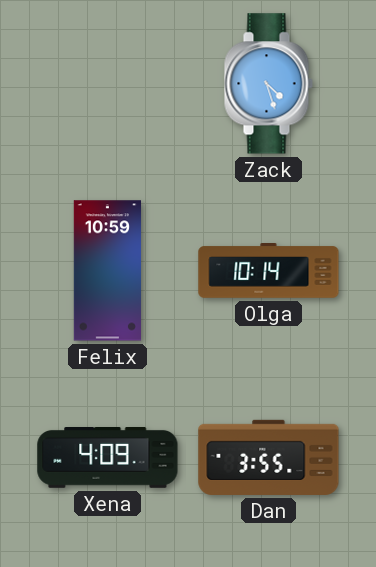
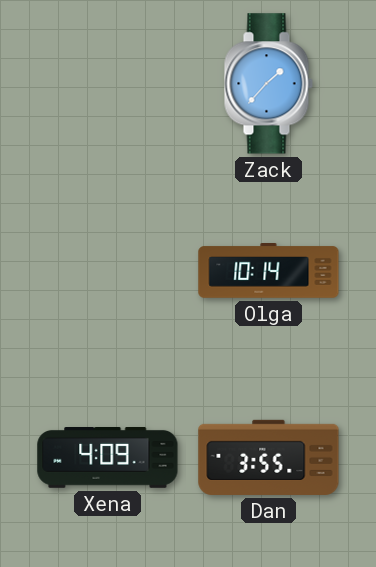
Zack: 4:27 -> 1:37
Felix: 10:59 -> none
